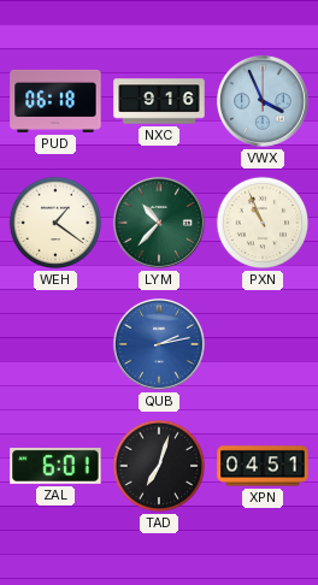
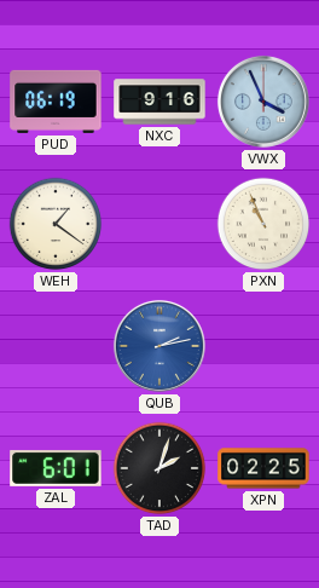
PUD: 06:18 -> 06:19
LYM: 10:37 -> none
TAD: 7:03 -> 2:03
XPN: 04:51 -> 02:25
